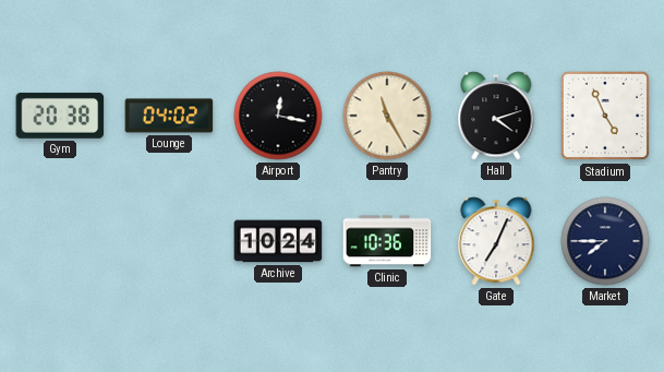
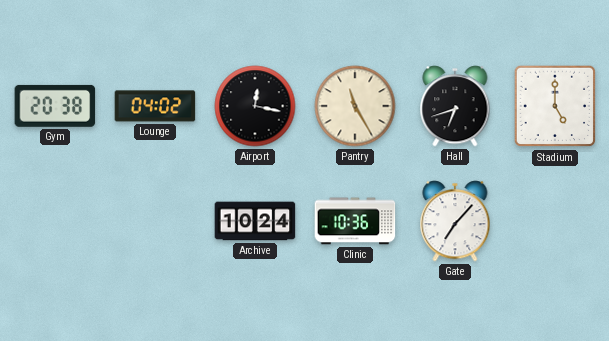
Hall: 4:12 -> 6:42
Stadium: 4:56 -> 5:00
Gate: 7:04 -> 7:07
Market: 7:45 -> none
